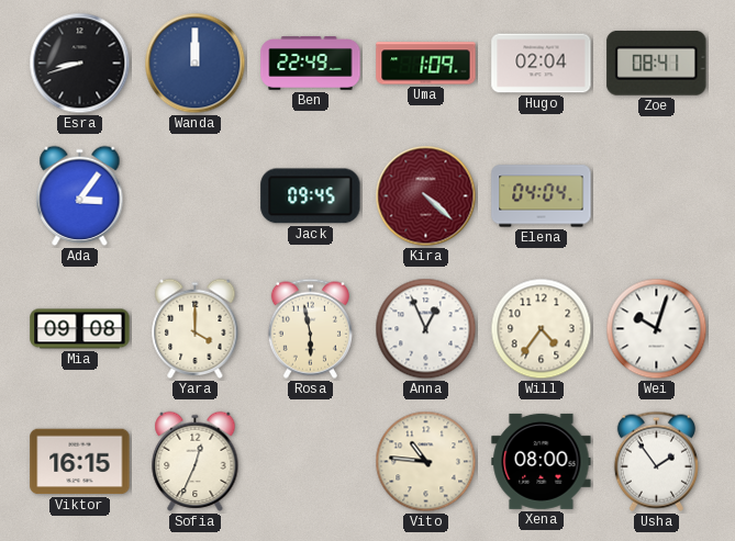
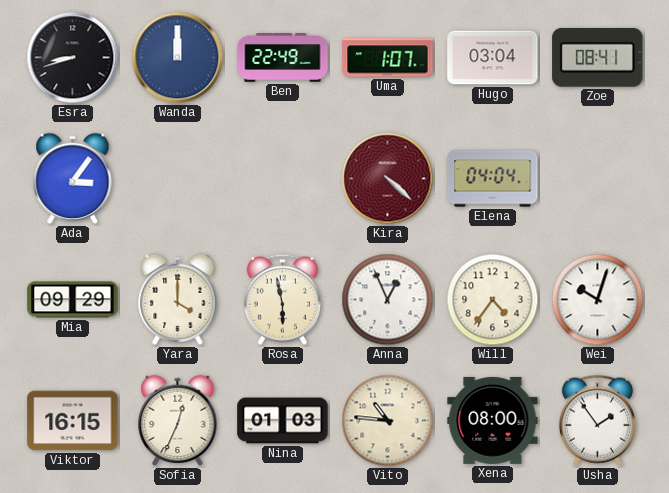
Uma: 1:09 -> 1:07
Hugo: 02:04 -> 03:04
Jack: 09:45 -> none
Mia: 09:08 -> 09:29
Nina: none -> 01:03
